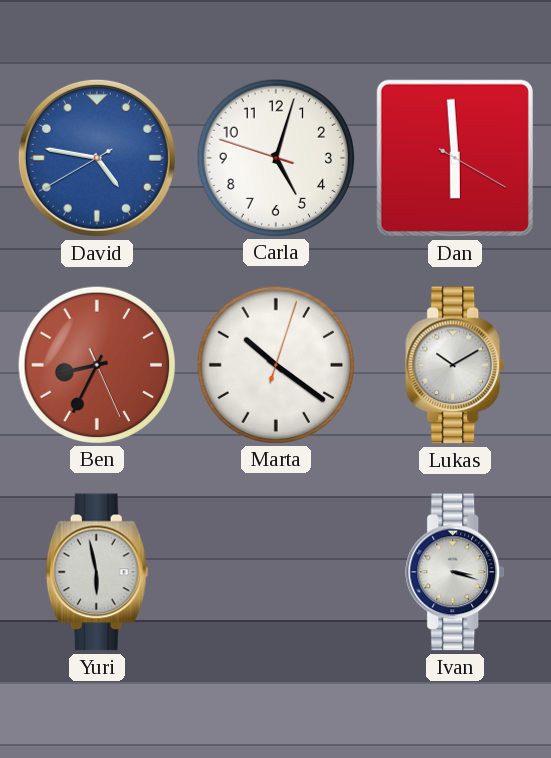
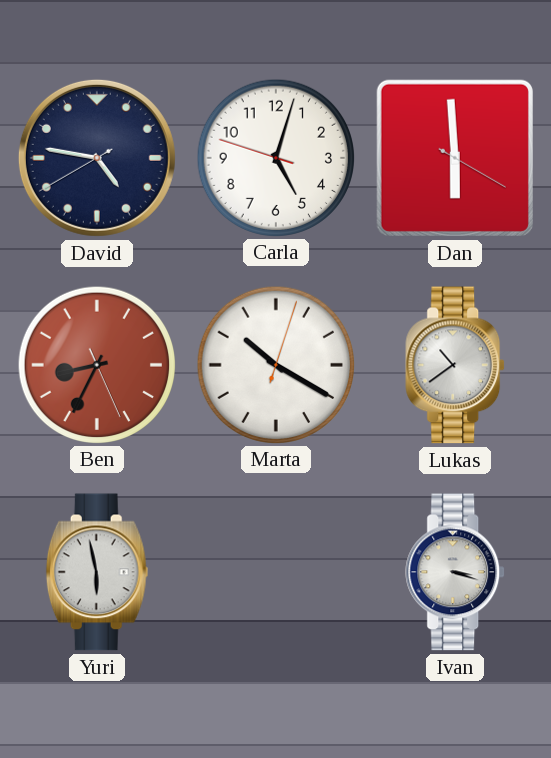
David dial: blue -> navy
Marta: 10:21 -> 10:20
Lukas: 10:10 -> 10:39
